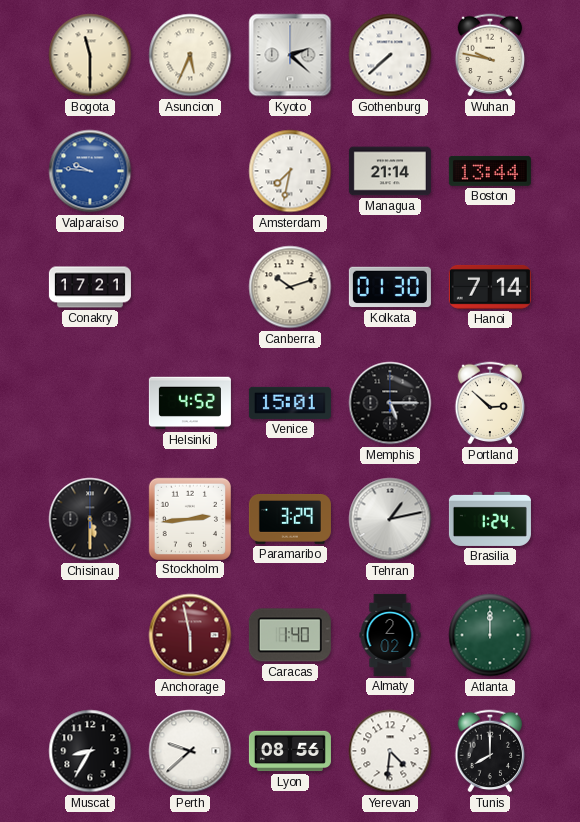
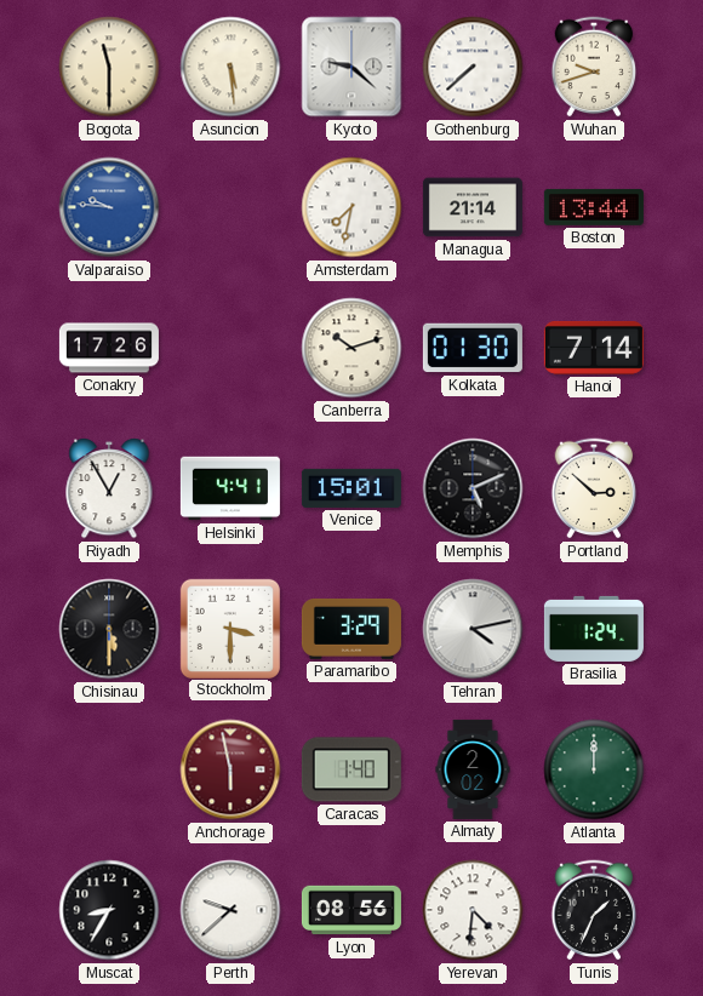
Asuncion: 5:34 -> 5:29
Kyoto: 2:22 -> 9:22
Wuhan: 9:47 -> 9:42
Conakry: 17:21 -> 17:26
Riyadh: none -> 12:55
Helsinki: 4:52 -> 4:41
Memphis: 5:15 -> 5:11
Stockholm: 2:44 -> 3:30
Tehran: 1:13 -> 4:13
Tunis: 8:00 -> 1:34
